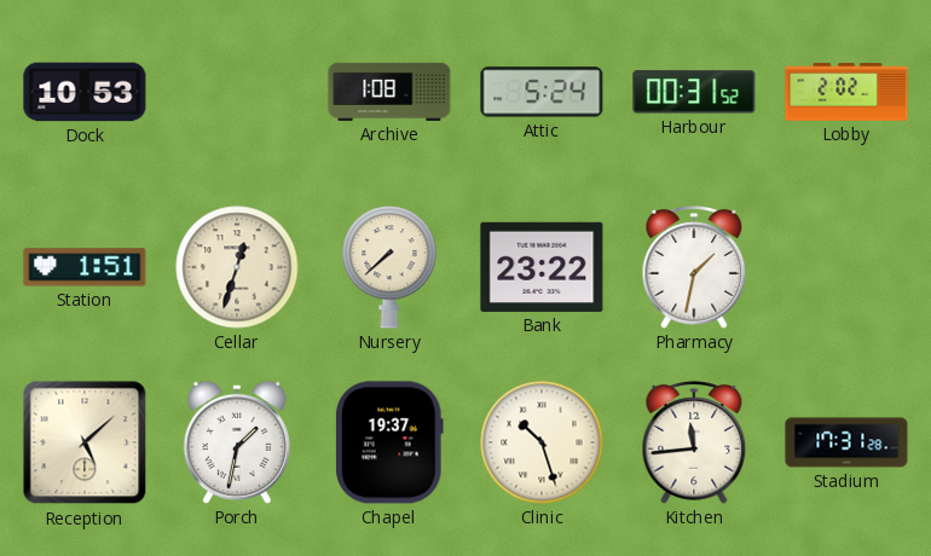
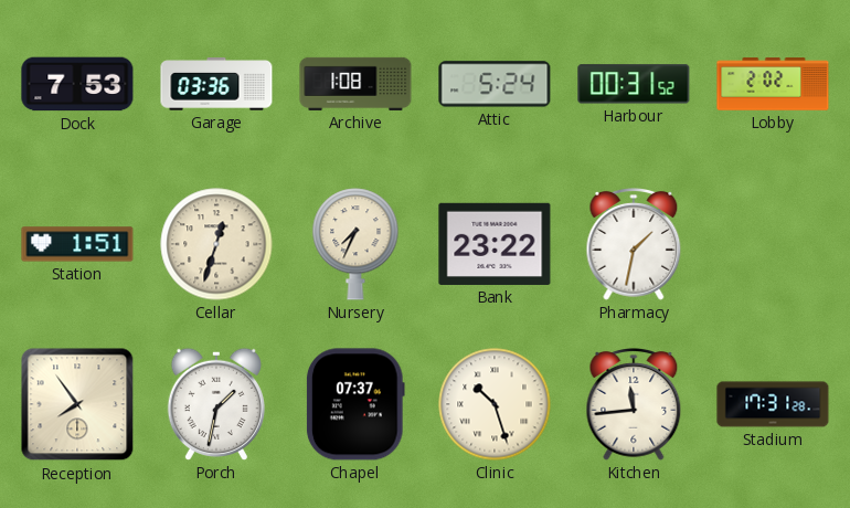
Dock: 10:53 -> 7:53
Garage: none -> 03:36
Nursery: 7:38 -> 7:34
Reception: 5:08 -> 7:54
Chapel: 19:37 -> 07:37
